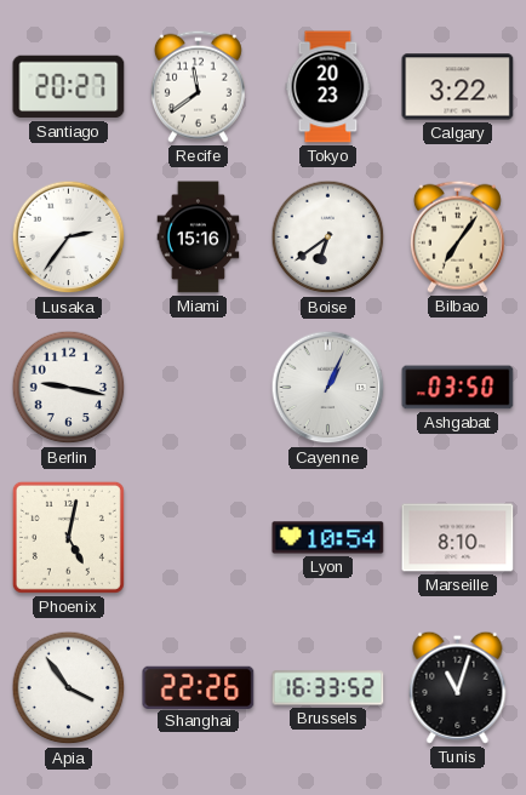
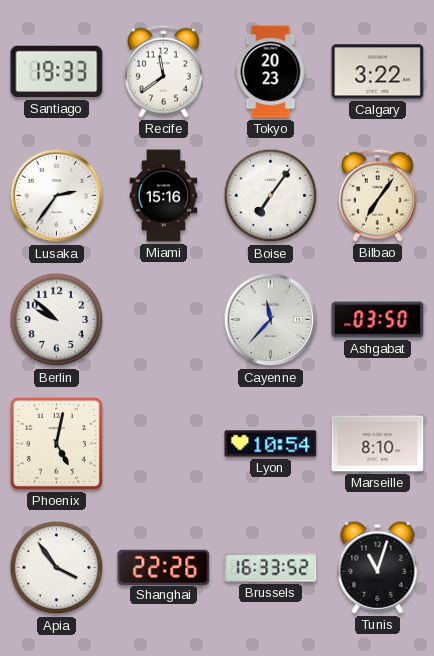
Santiago: 20:27 -> 19:33
Boise: 6:39 -> 7:06
Berlin: 9:17 -> 9:52
Cayenne: 1:04 -> 11:37
